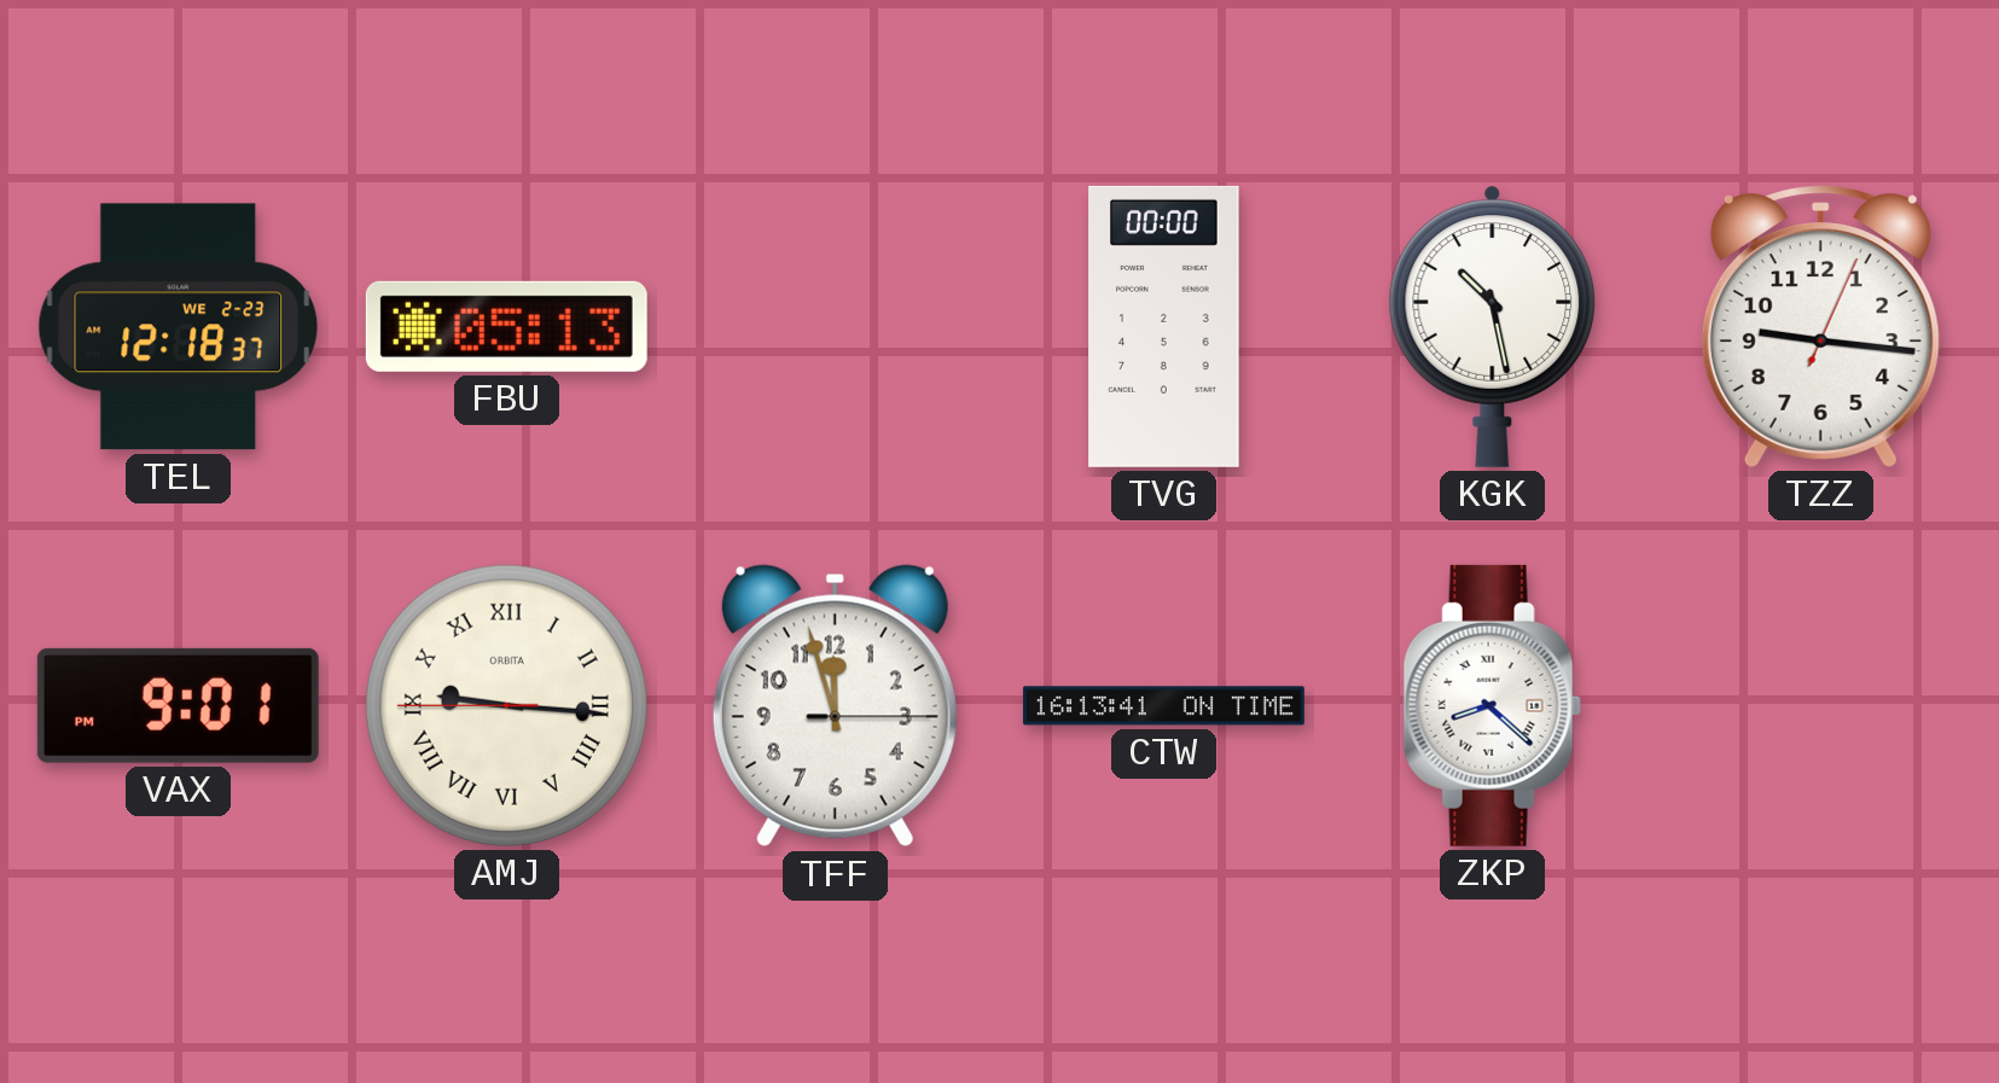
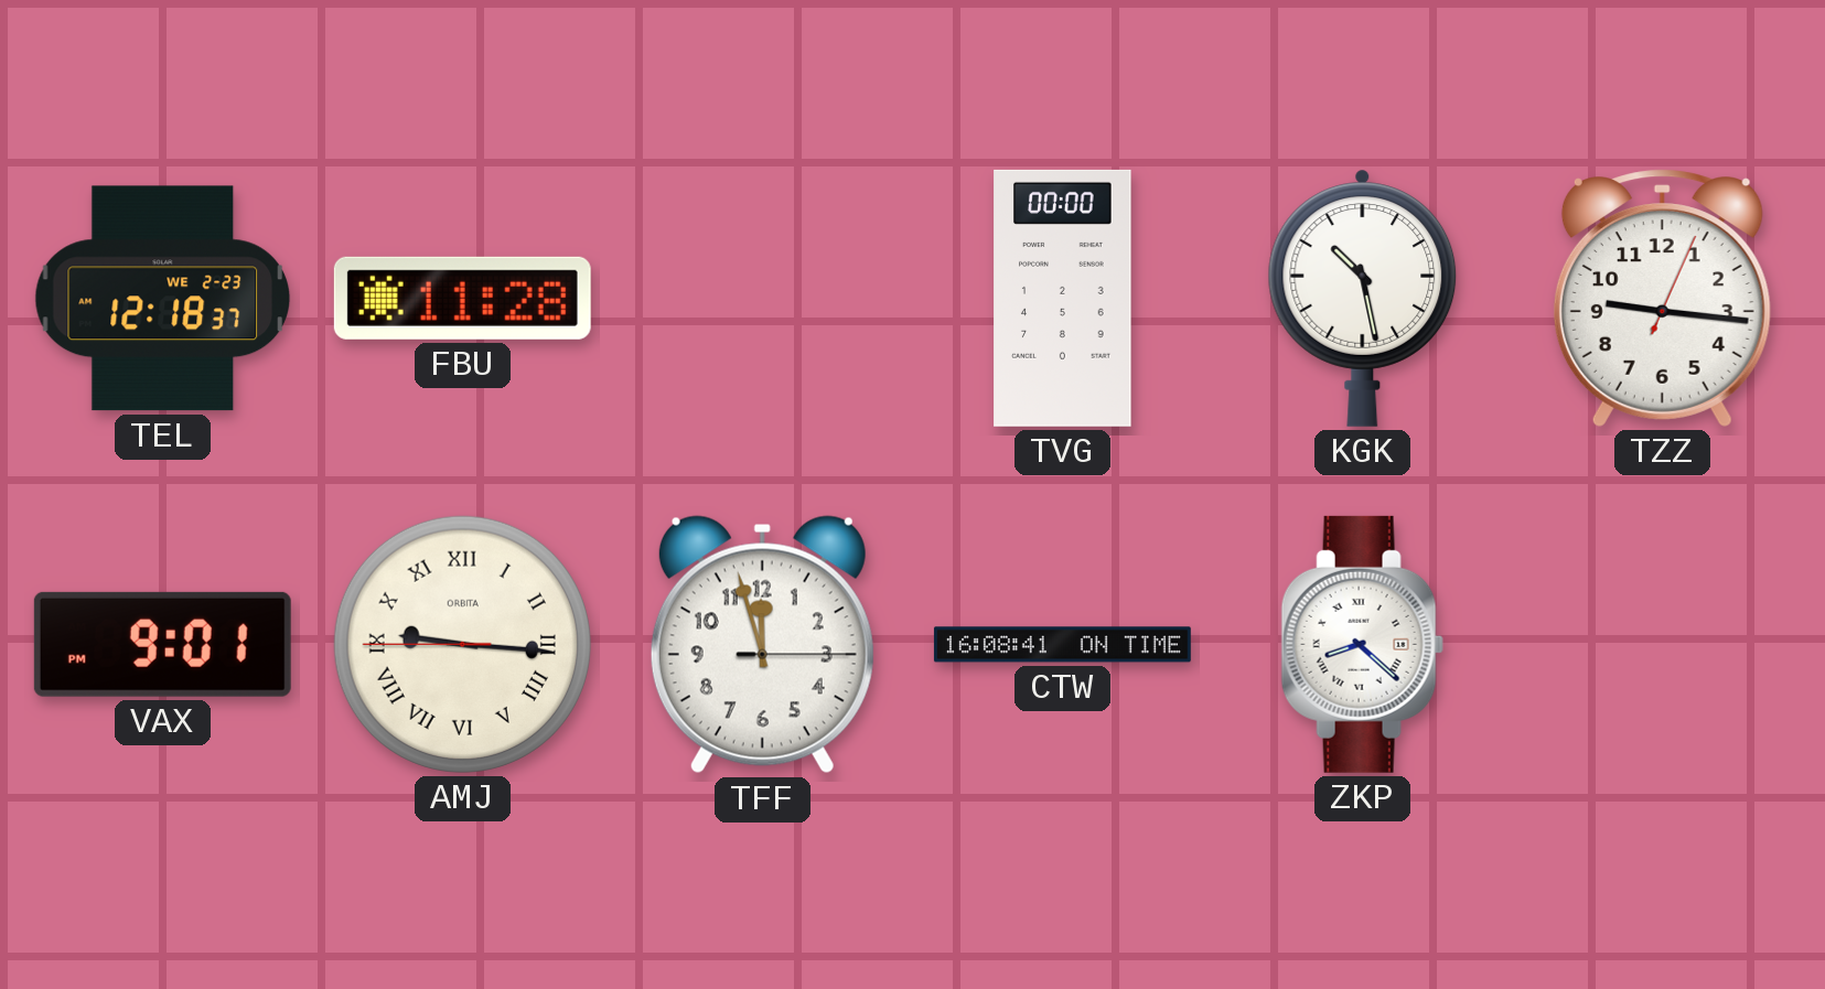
FBU: 05:13 -> 11:28
CTW: 16:13 -> 16:08
